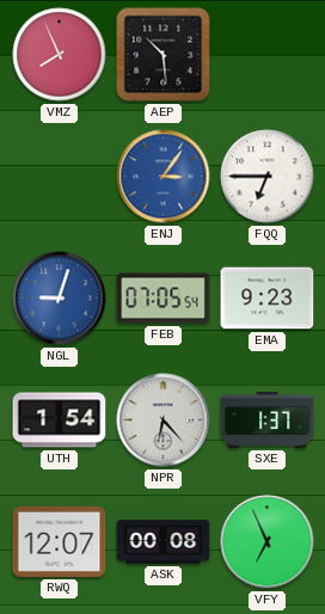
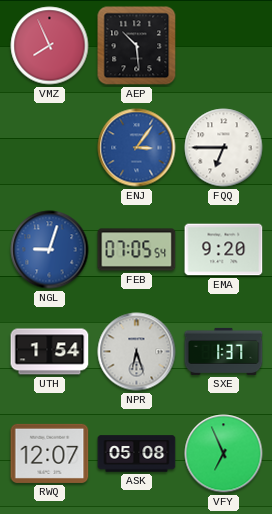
EMA: 9:23 -> 9:20
NPR: 6:23 -> 6:27
ASK: 00:08 -> 05:08
